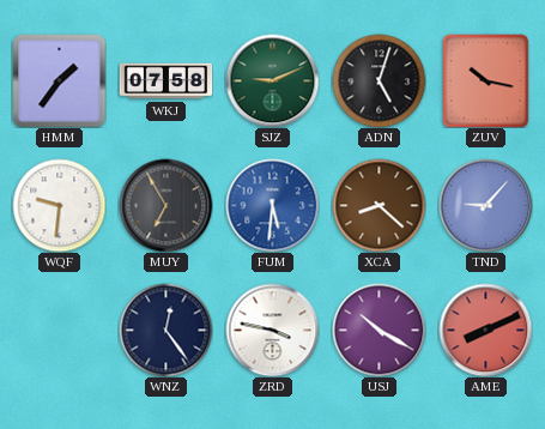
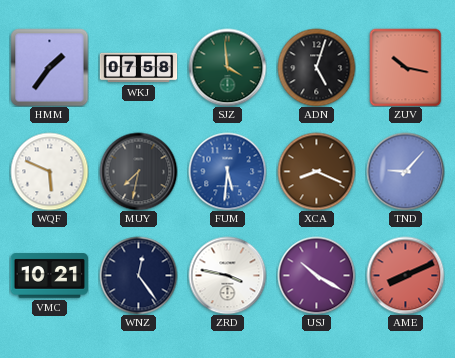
SJZ: 9:11 -> 3:59
WQF: 9:31 -> 5:49
MUY: 6:55 -> 7:32
XCA: 8:22 -> 8:19
VMC: none -> 10:21
